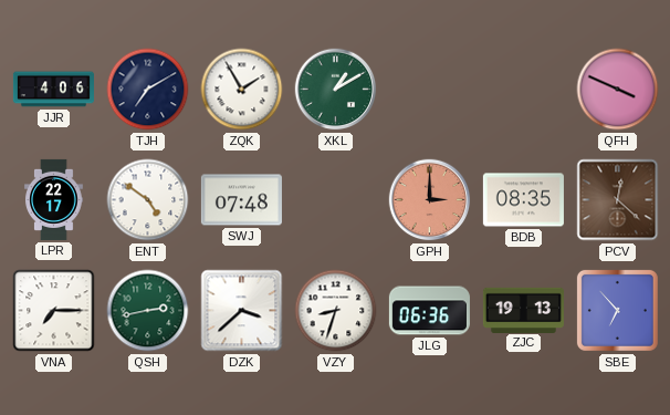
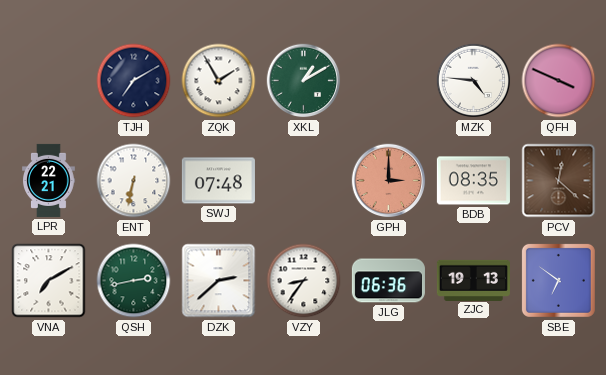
JJR: 4:06 -> none
MZK: none -> 4:46
LPR: 22:17 -> 22:21
ENT: 4:51 -> 6:32
VNA: 7:15 -> 7:10
DZK: 3:38 -> 2:38
VZY: 8:33 -> 8:36
SBE: 6:53 -> 6:51
